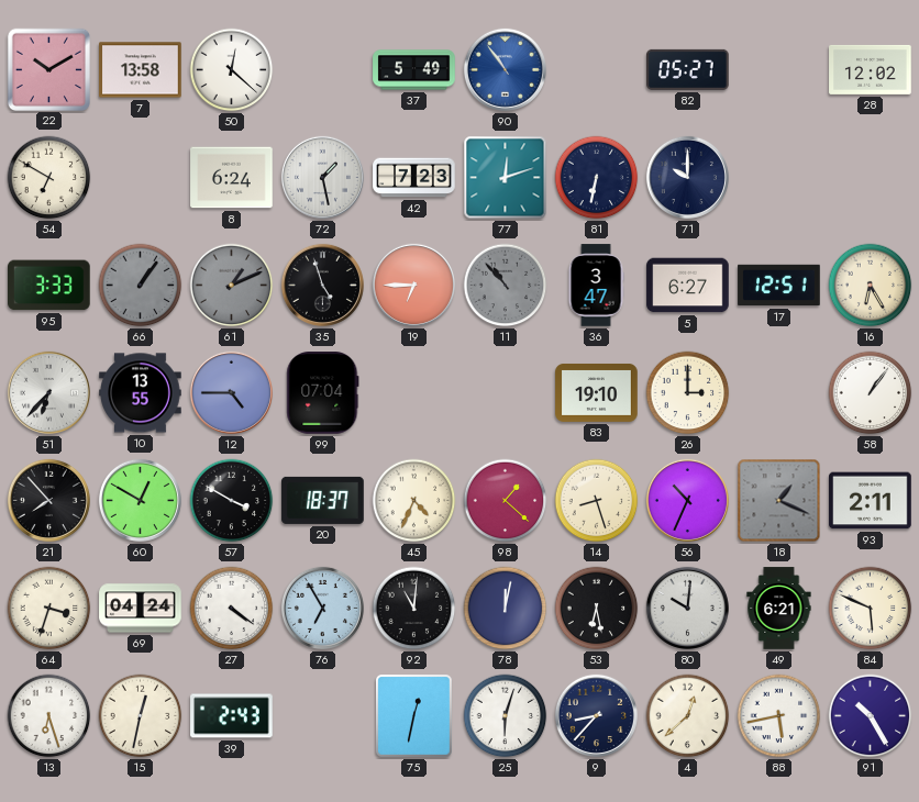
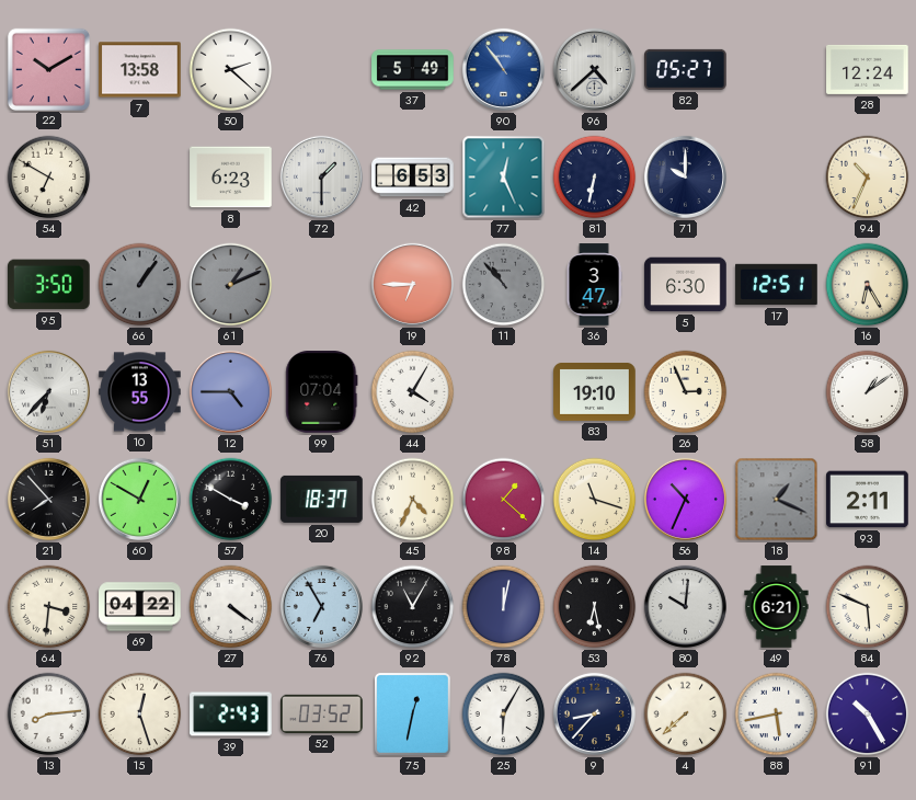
50: 12:22 -> 2:22
96: none -> 4:38
28: 12:02 -> 12:24
8: 6:24 -> 6:23
72: 1:28 -> 1:30
42: 7:23 -> 6:53
77: 12:12 -> 12:26
94: none -> 10:34
95: 3:33 -> 3:50
35: 4:57 -> none
5: 6:27 -> 6:30
44: none -> 4:05
26: 3:00 -> 2:56
58: 1:06 -> 1:09
14: 8:27 -> 11:18
64: 3:33 -> 3:31
69: 04:24 -> 04:22
92: 11:01 -> 11:05
13: 6:27 -> 8:14
15: 12:32 -> 12:27
52: none -> 03:52
25: 6:03 -> 6:05
4: 12:38 -> 7:38
